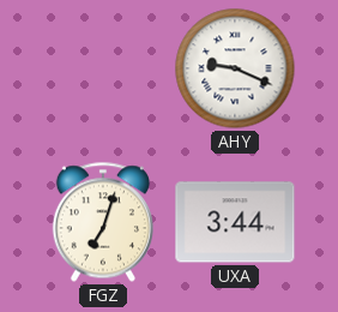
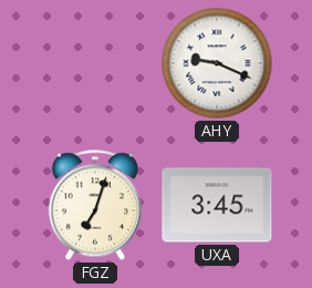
UXA: 3:44 -> 3:45
